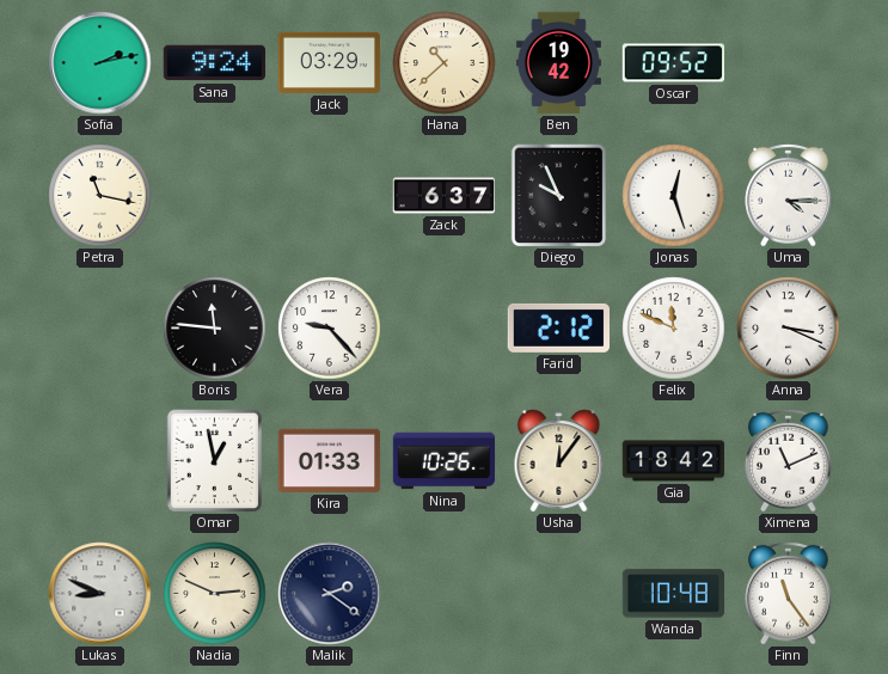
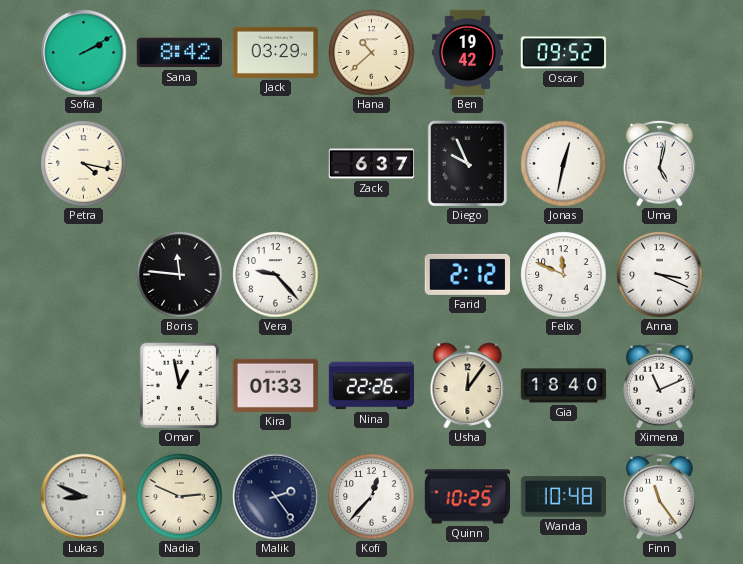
Sofia: 2:13 -> 2:10
Sana: 9:24 -> 8:42
Petra: 11:17 -> 4:17
Jonas: 12:27 -> 12:32
Uma: 4:15 -> 5:02
Nina: 10:26 -> 22:26
Gia: 18:42 -> 18:40
Malik: 2:21 -> 2:24
Kofi: none -> 12:37
Quinn: none -> 10:25
